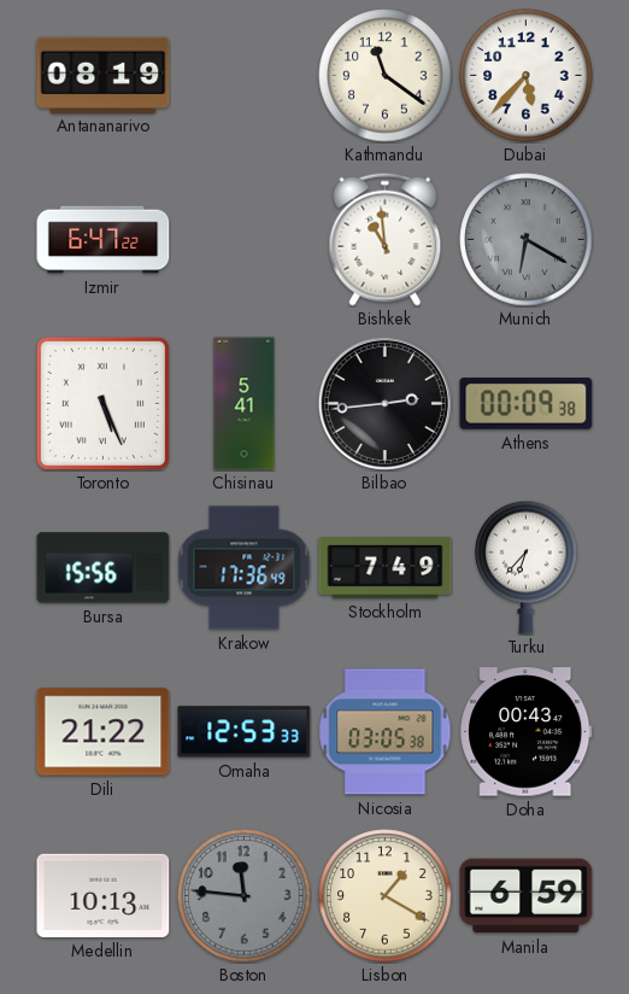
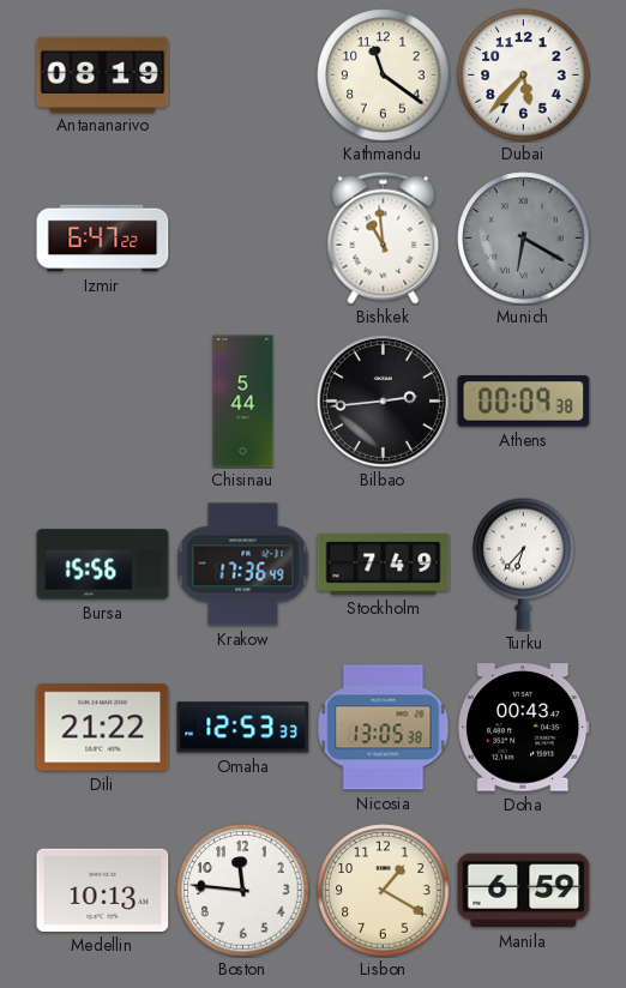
Toronto: 5:26 -> none
Chisinau: 5:41 -> 5:44
Nicosia: 03:05 -> 13:05
Boston dial: grey -> white
